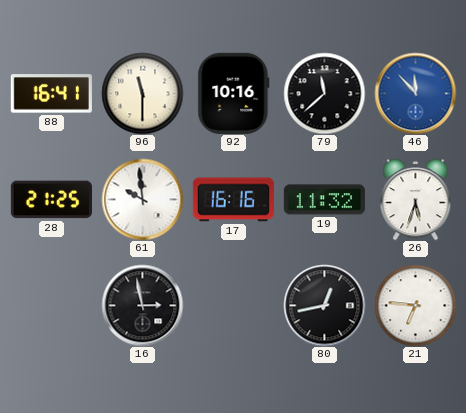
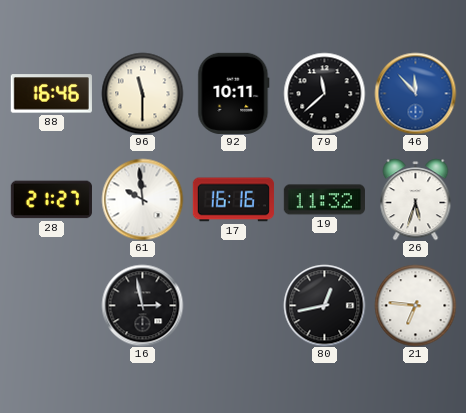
88: 16:41 -> 16:46
92: 10:16 -> 10:11
28: 21:25 -> 21:27
